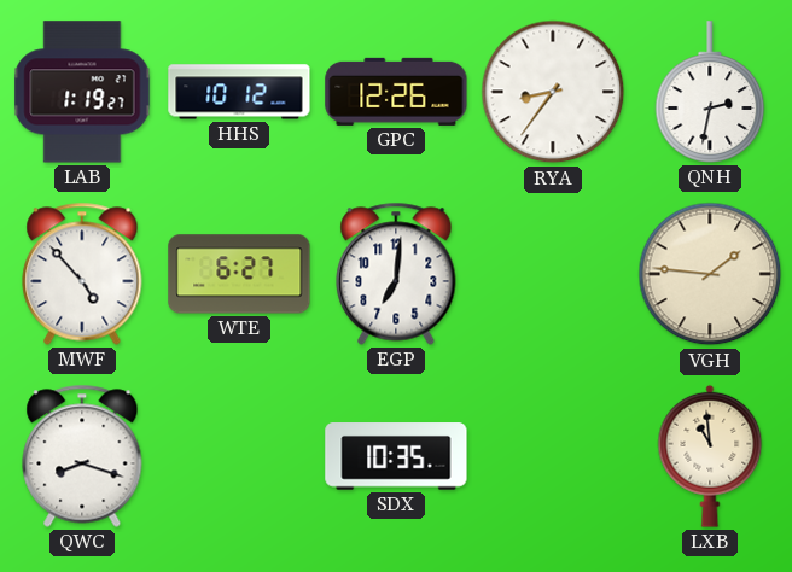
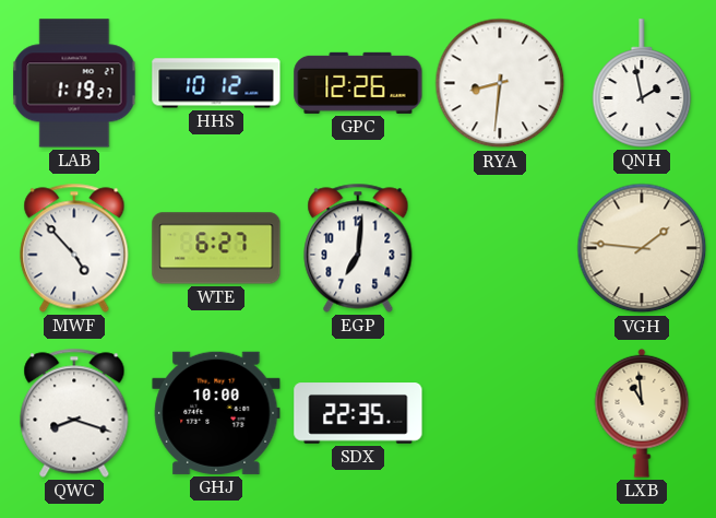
RYA: 8:36 -> 8:31
QNH: 2:32 -> 1:58
GHJ: none -> 10:00
SDX: 10:35 -> 22:35
